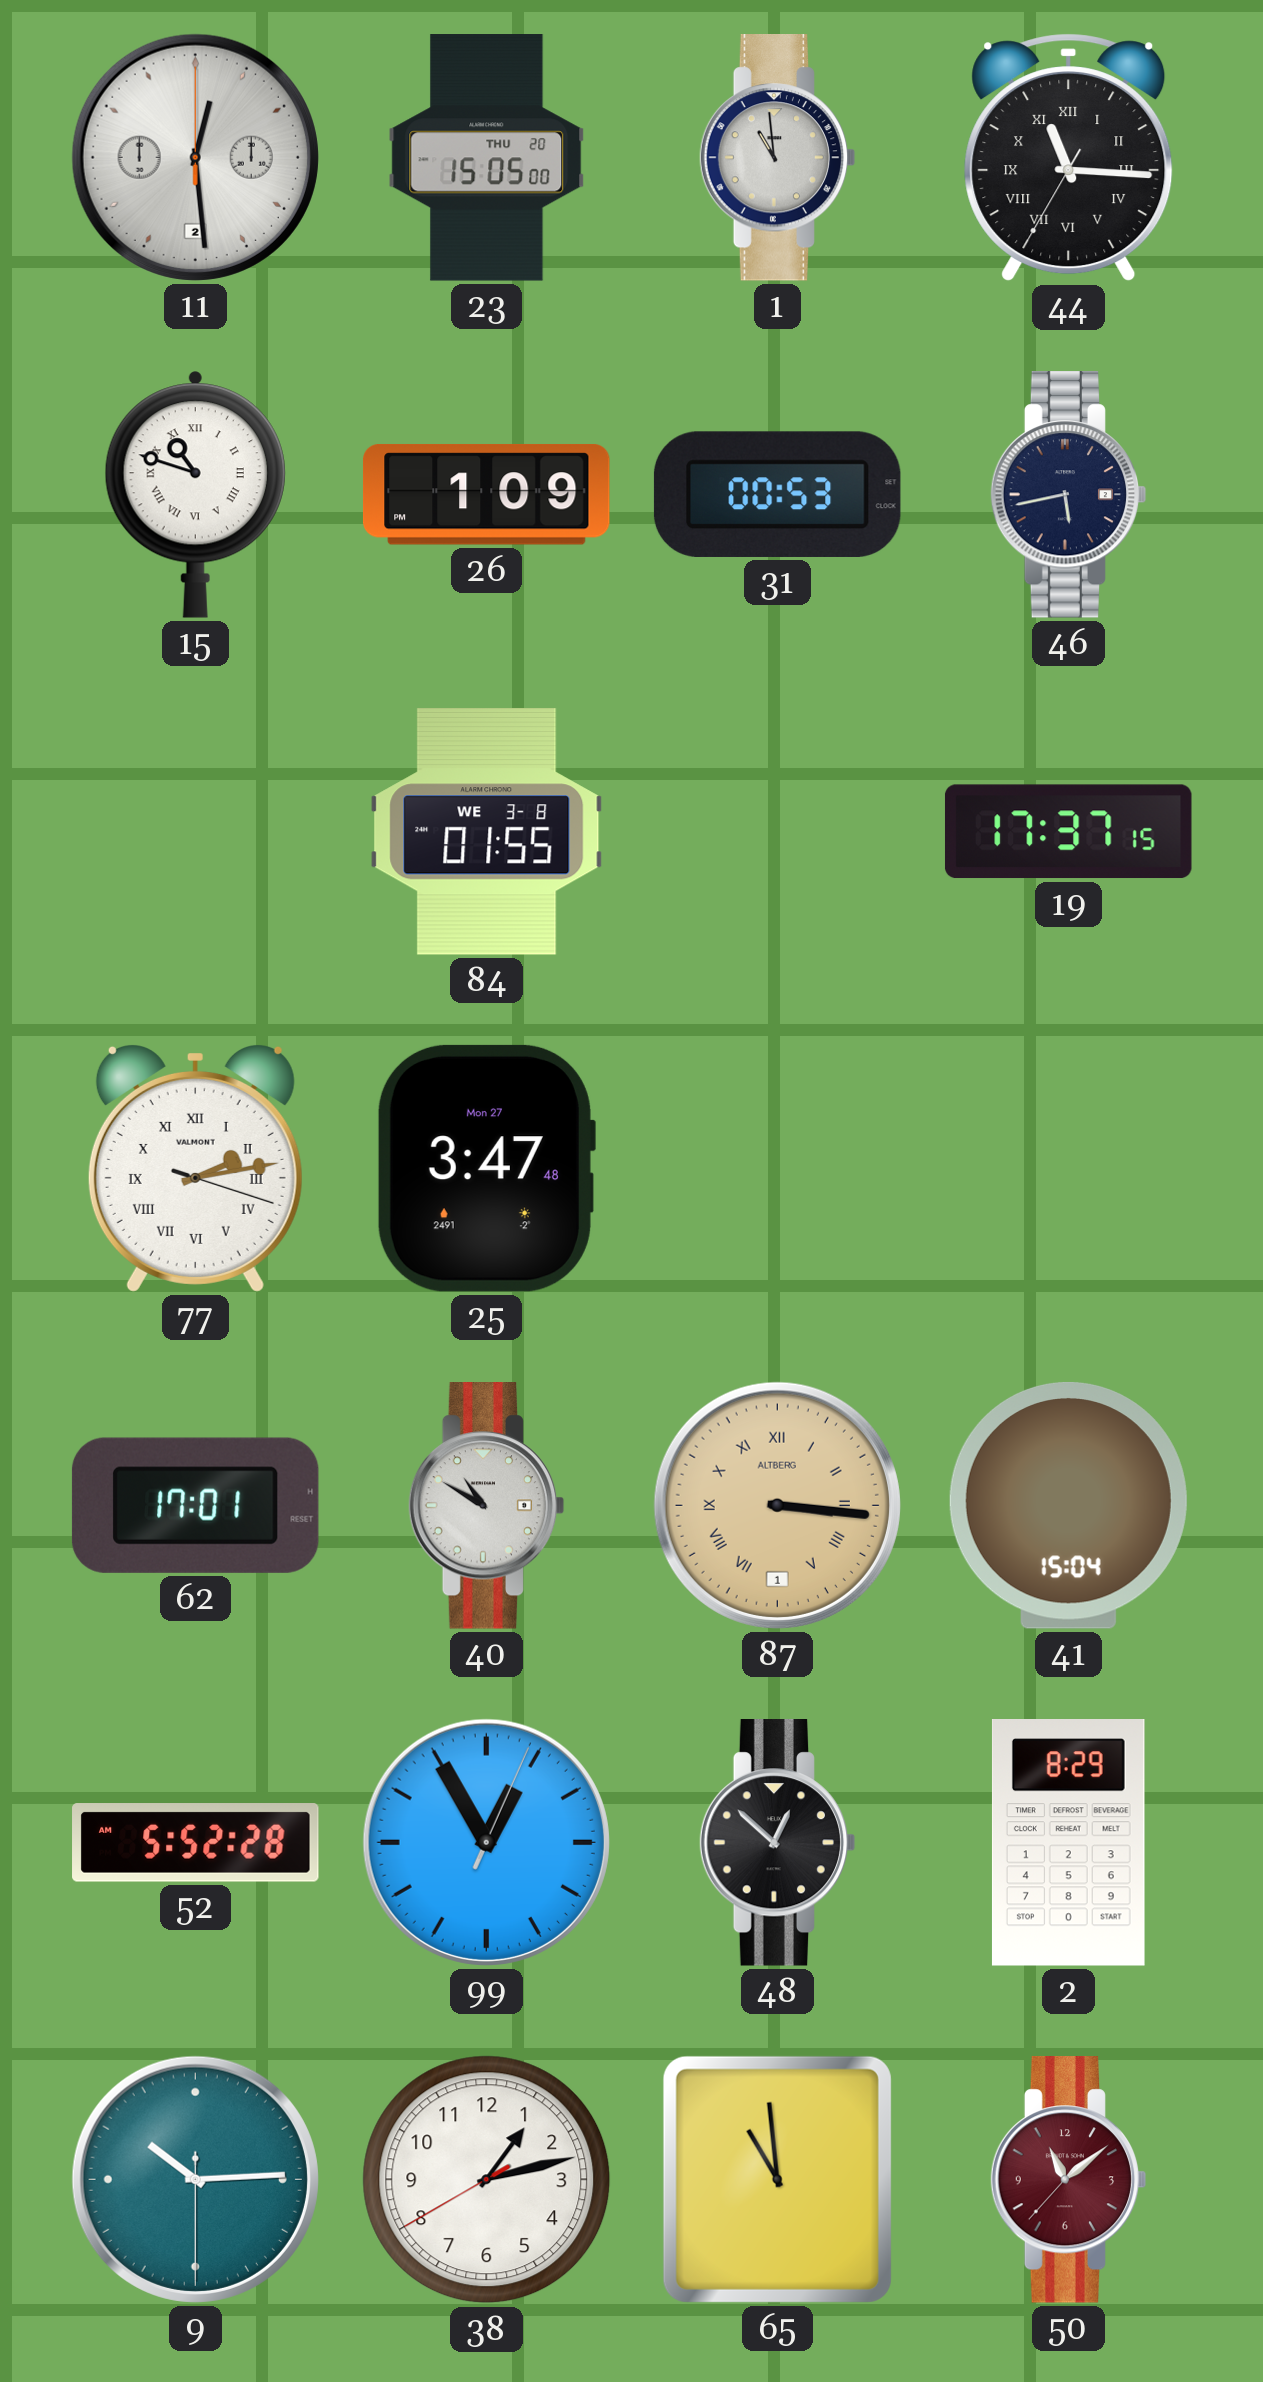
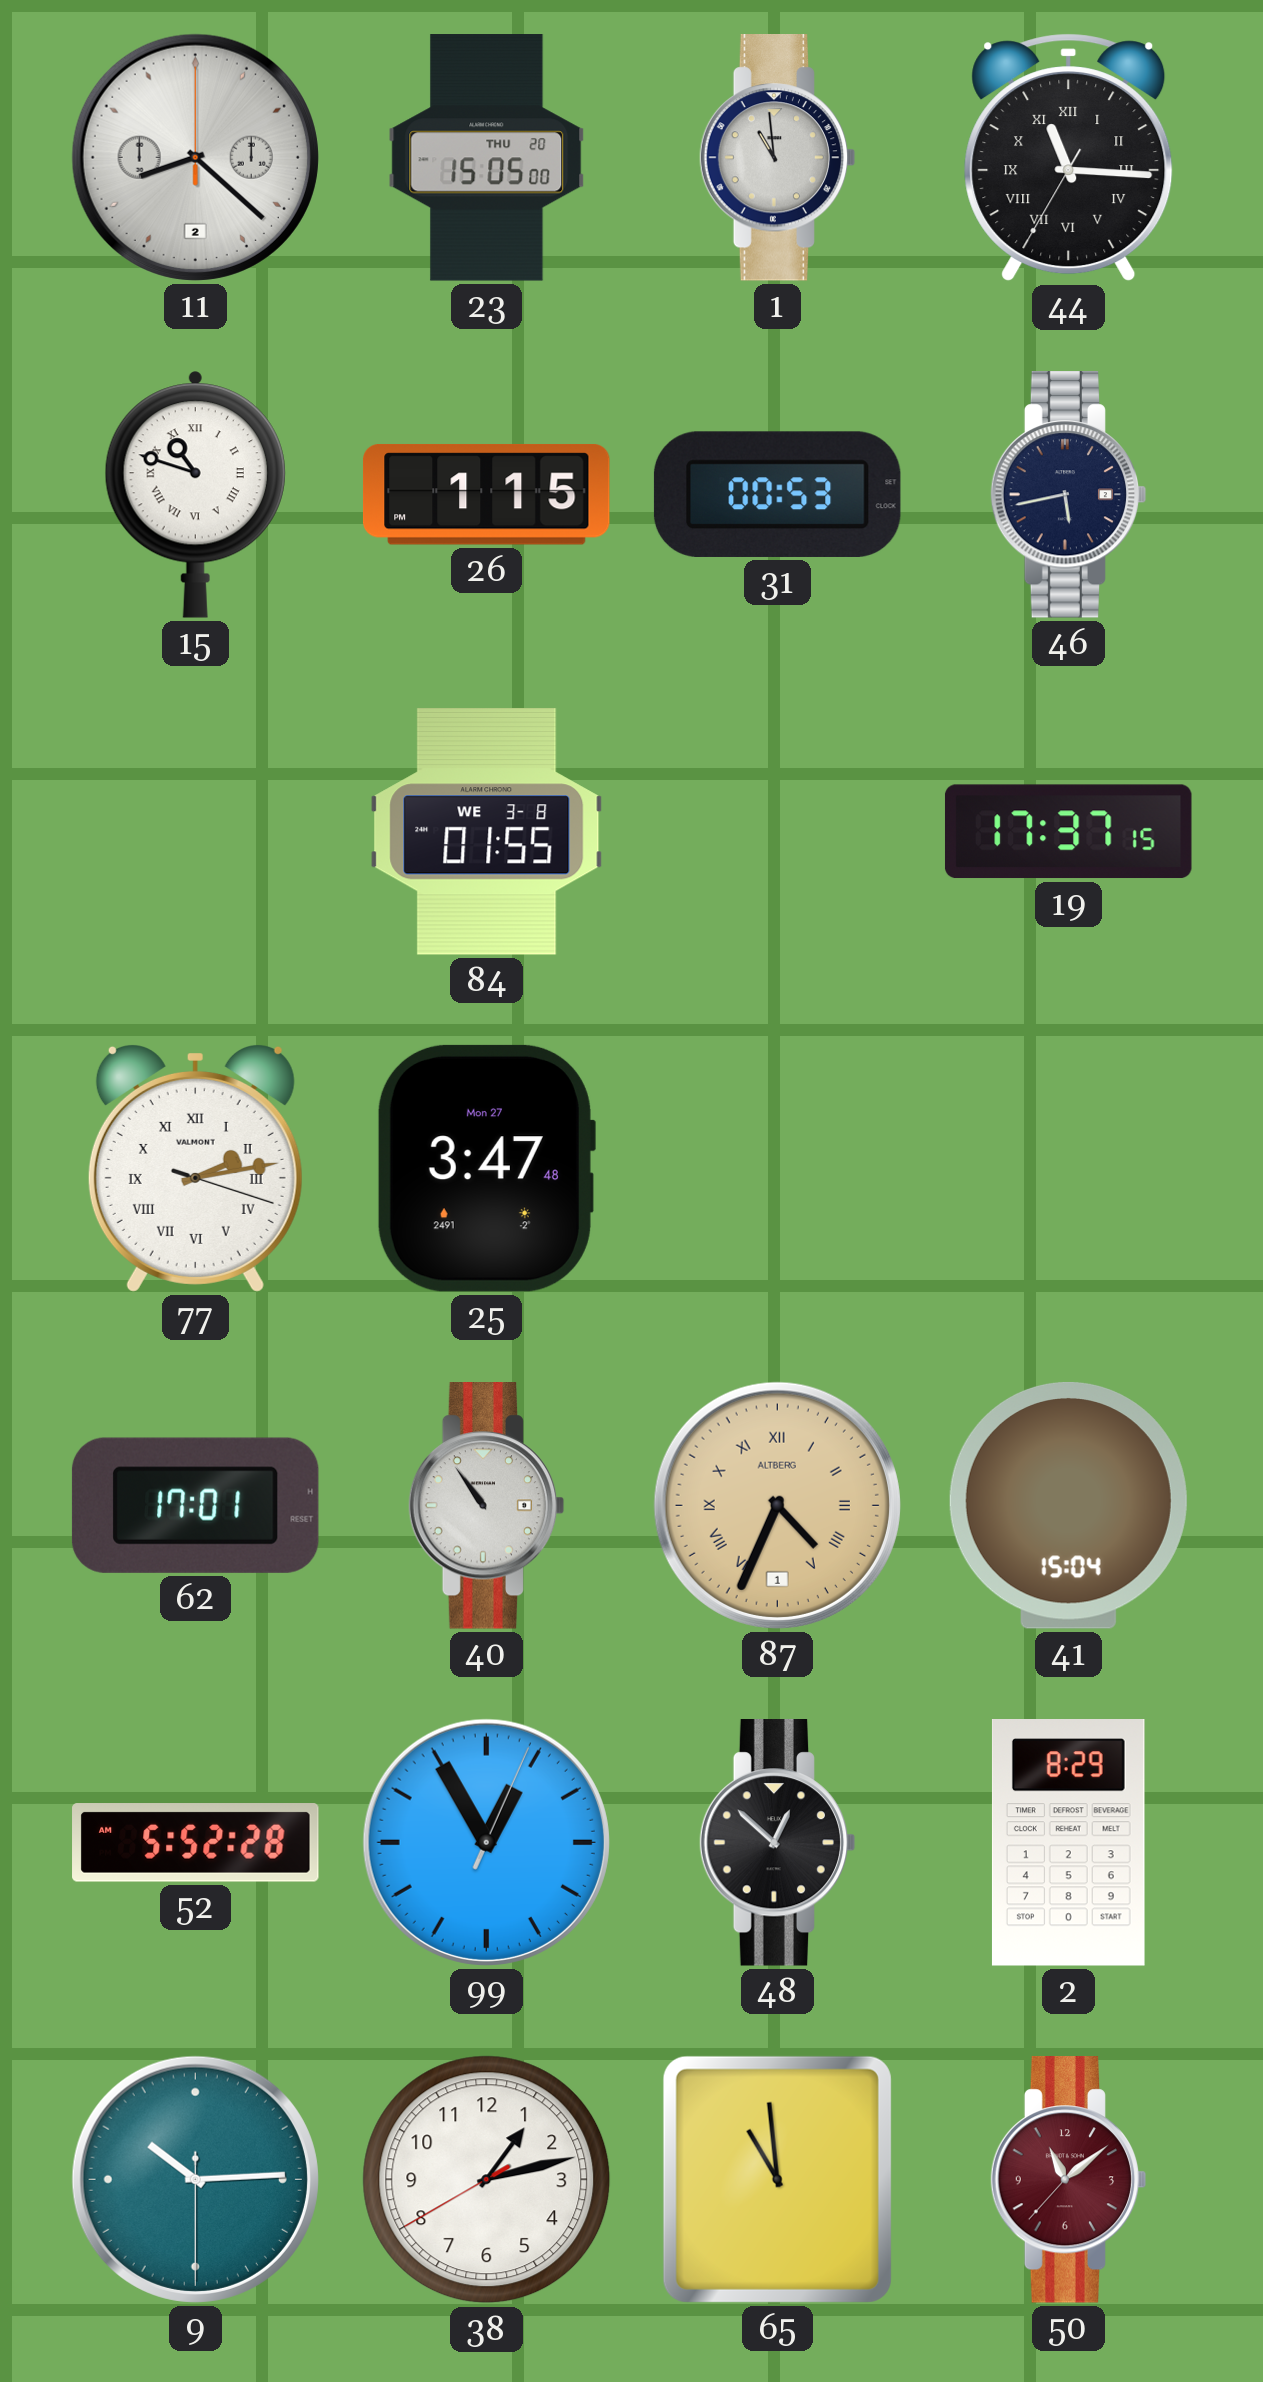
11: 12:29 -> 8:22
26: 1:09 -> 1:15
40: 10:50 -> 10:54
87: 3:16 -> 4:34
